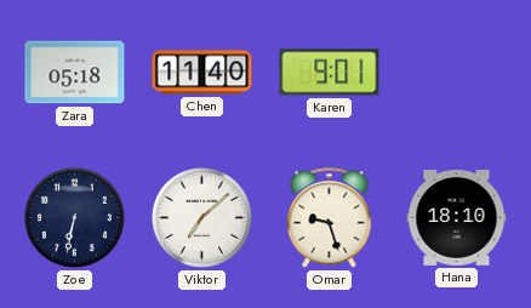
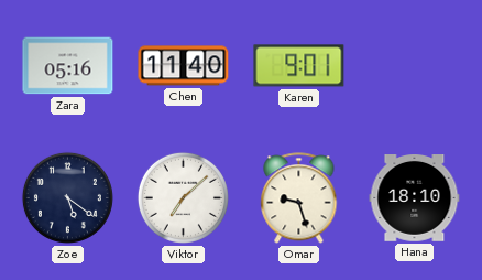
Zara: 05:18 -> 05:16
Zoe: 6:32 -> 5:21
